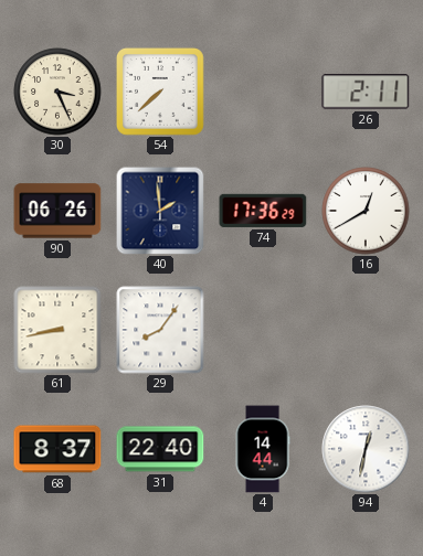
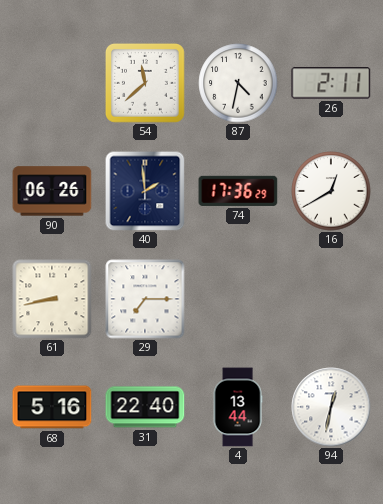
30: 3:26 -> none
54: 7:38 -> 11:38
87: none -> 4:32
29: 8:06 -> 7:15
68: 8:37 -> 5:16
4: 14:44 -> 13:44
